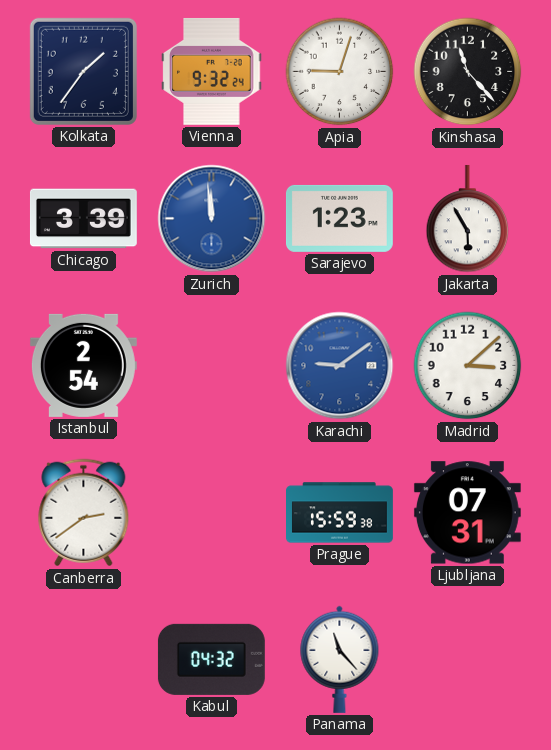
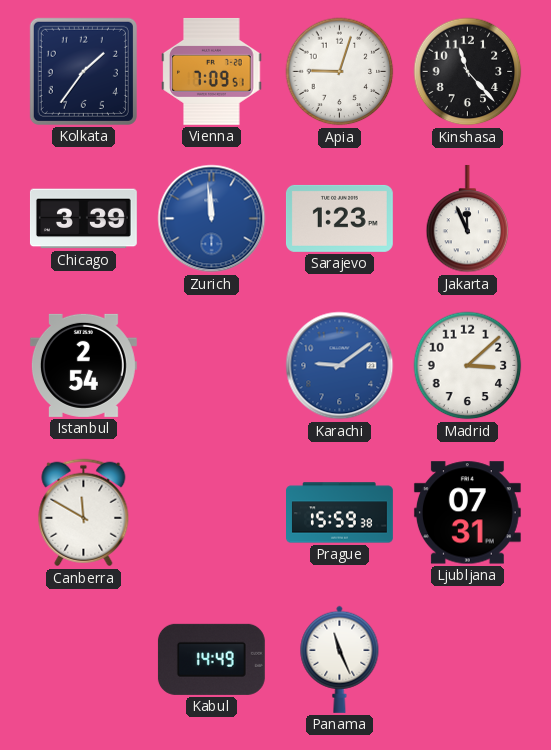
Vienna: 9:32 -> 7:09
Jakarta: 5:55 -> 11:56
Canberra: 2:39 -> 11:50
Kabul: 04:32 -> 14:49
Panama: 11:23 -> 11:26
